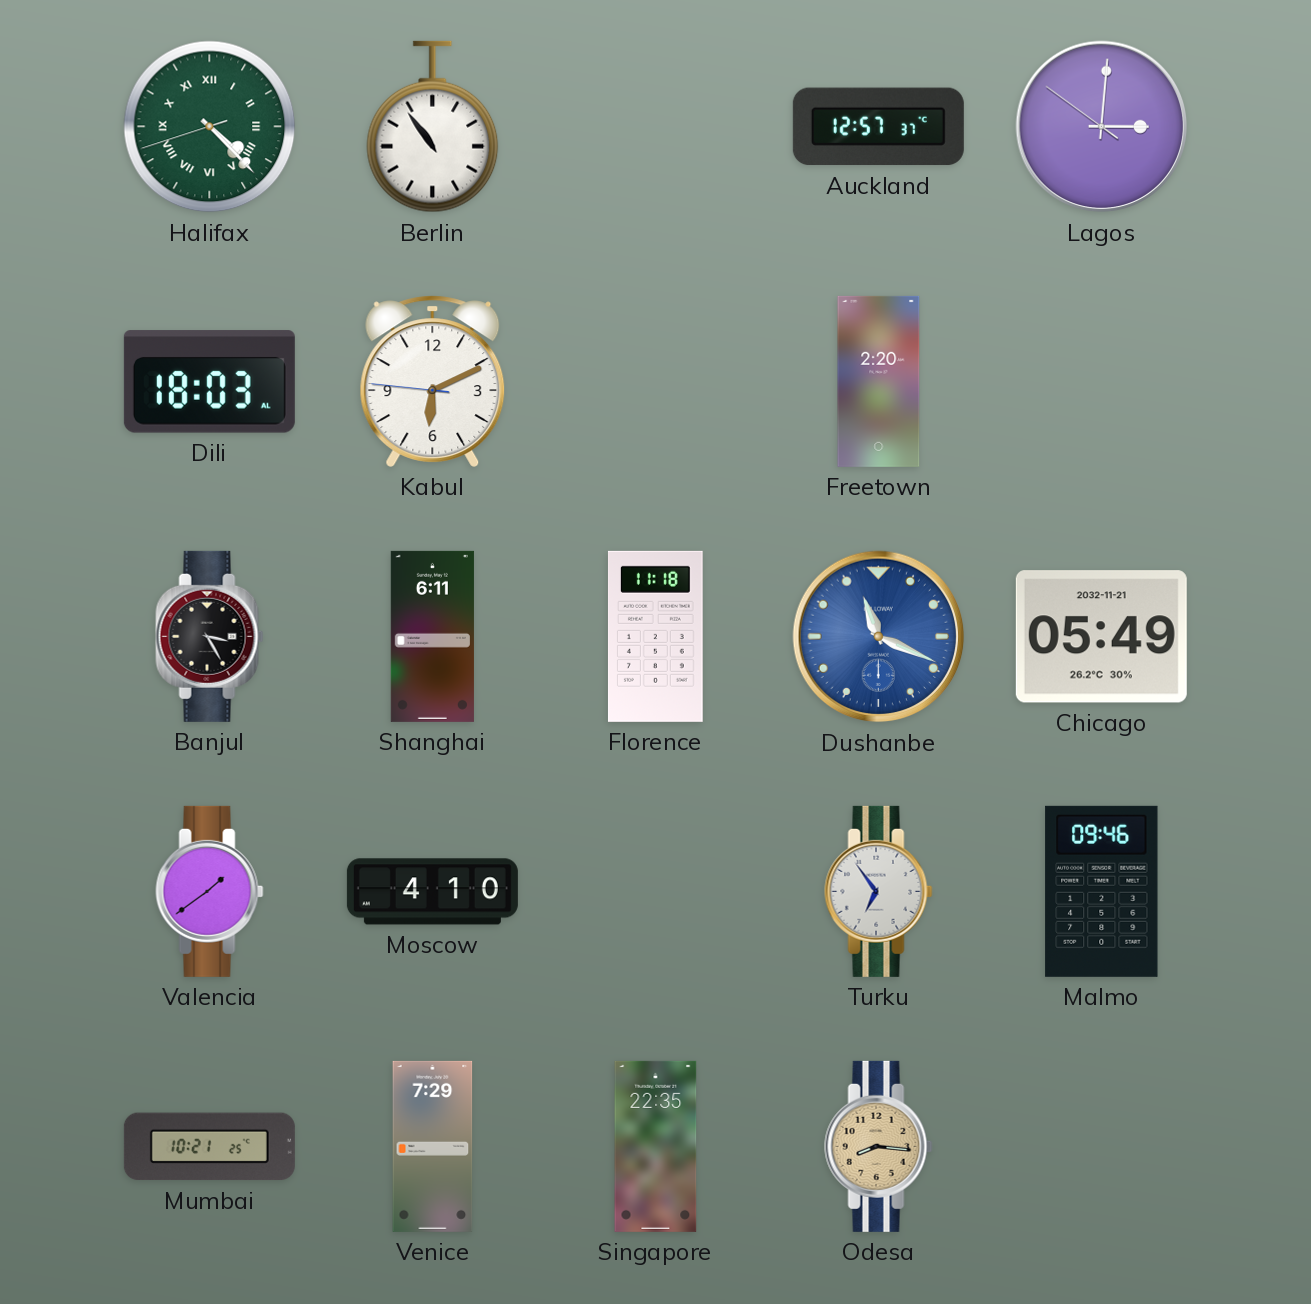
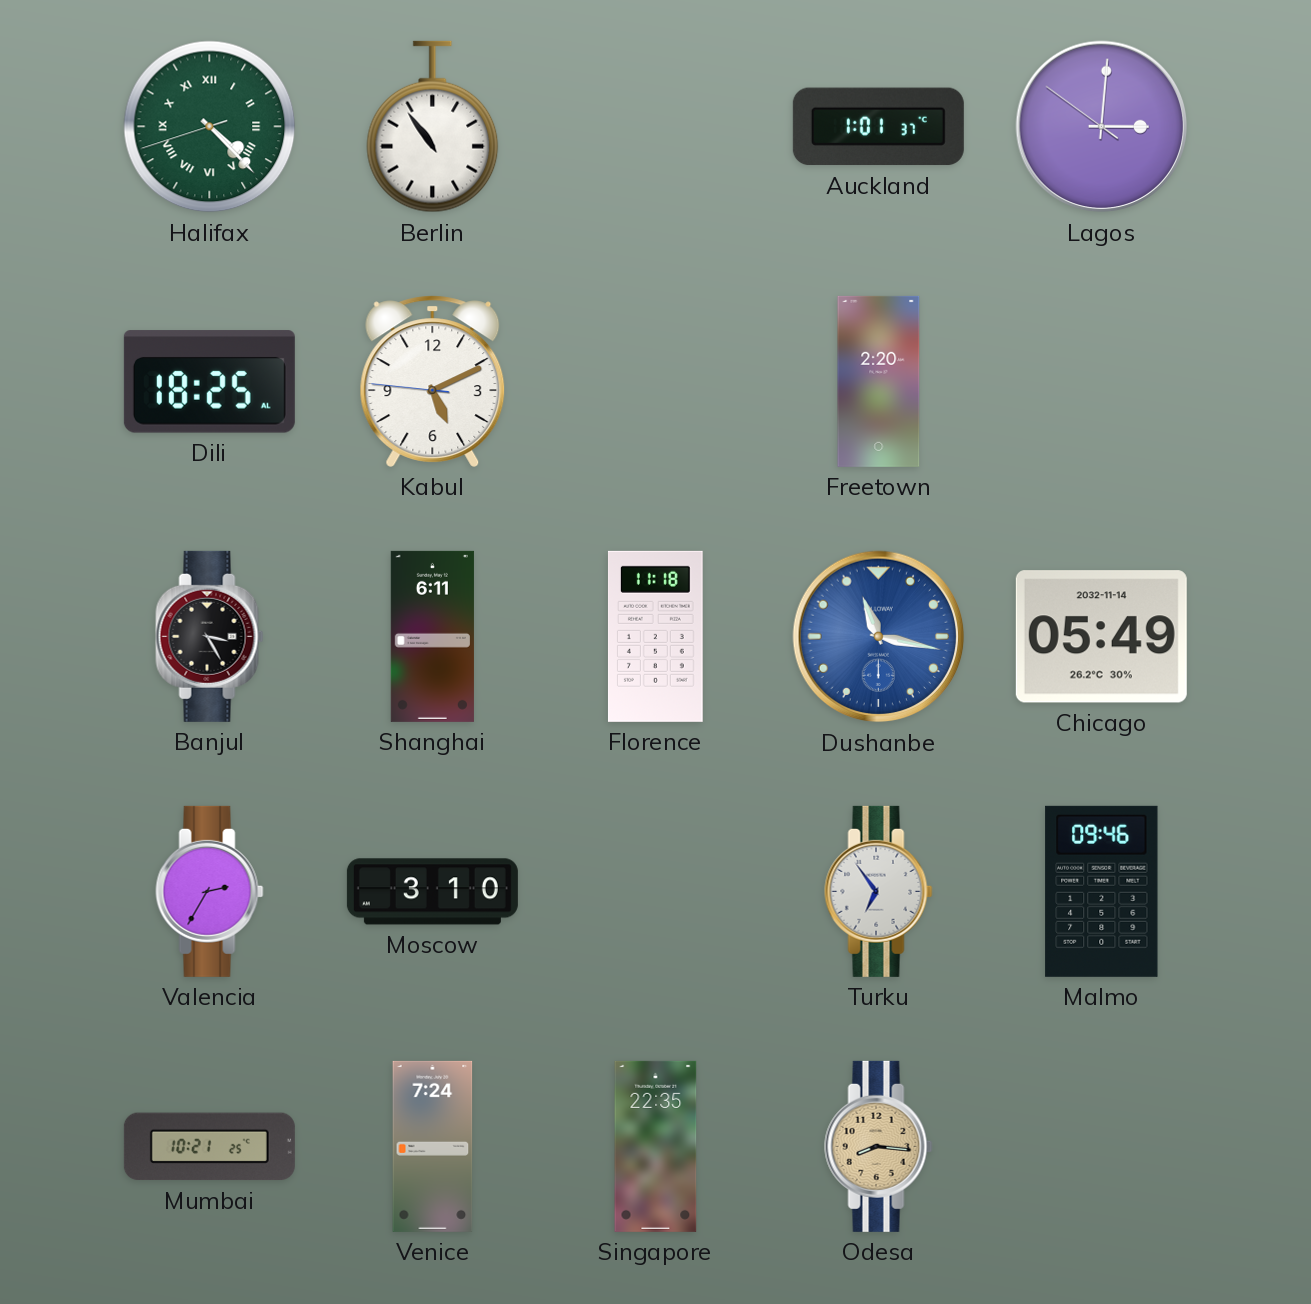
Auckland: 12:57 -> 1:01
Dili: 18:03 -> 18:25
Kabul: 6:10 -> 5:10
Dushanbe: 11:19 -> 11:17
Chicago date: 2032-11-21 -> 2032-11-14
Valencia: 1:39 -> 2:35
Moscow: 4:10 -> 3:10
Venice: 7:29 -> 7:24
